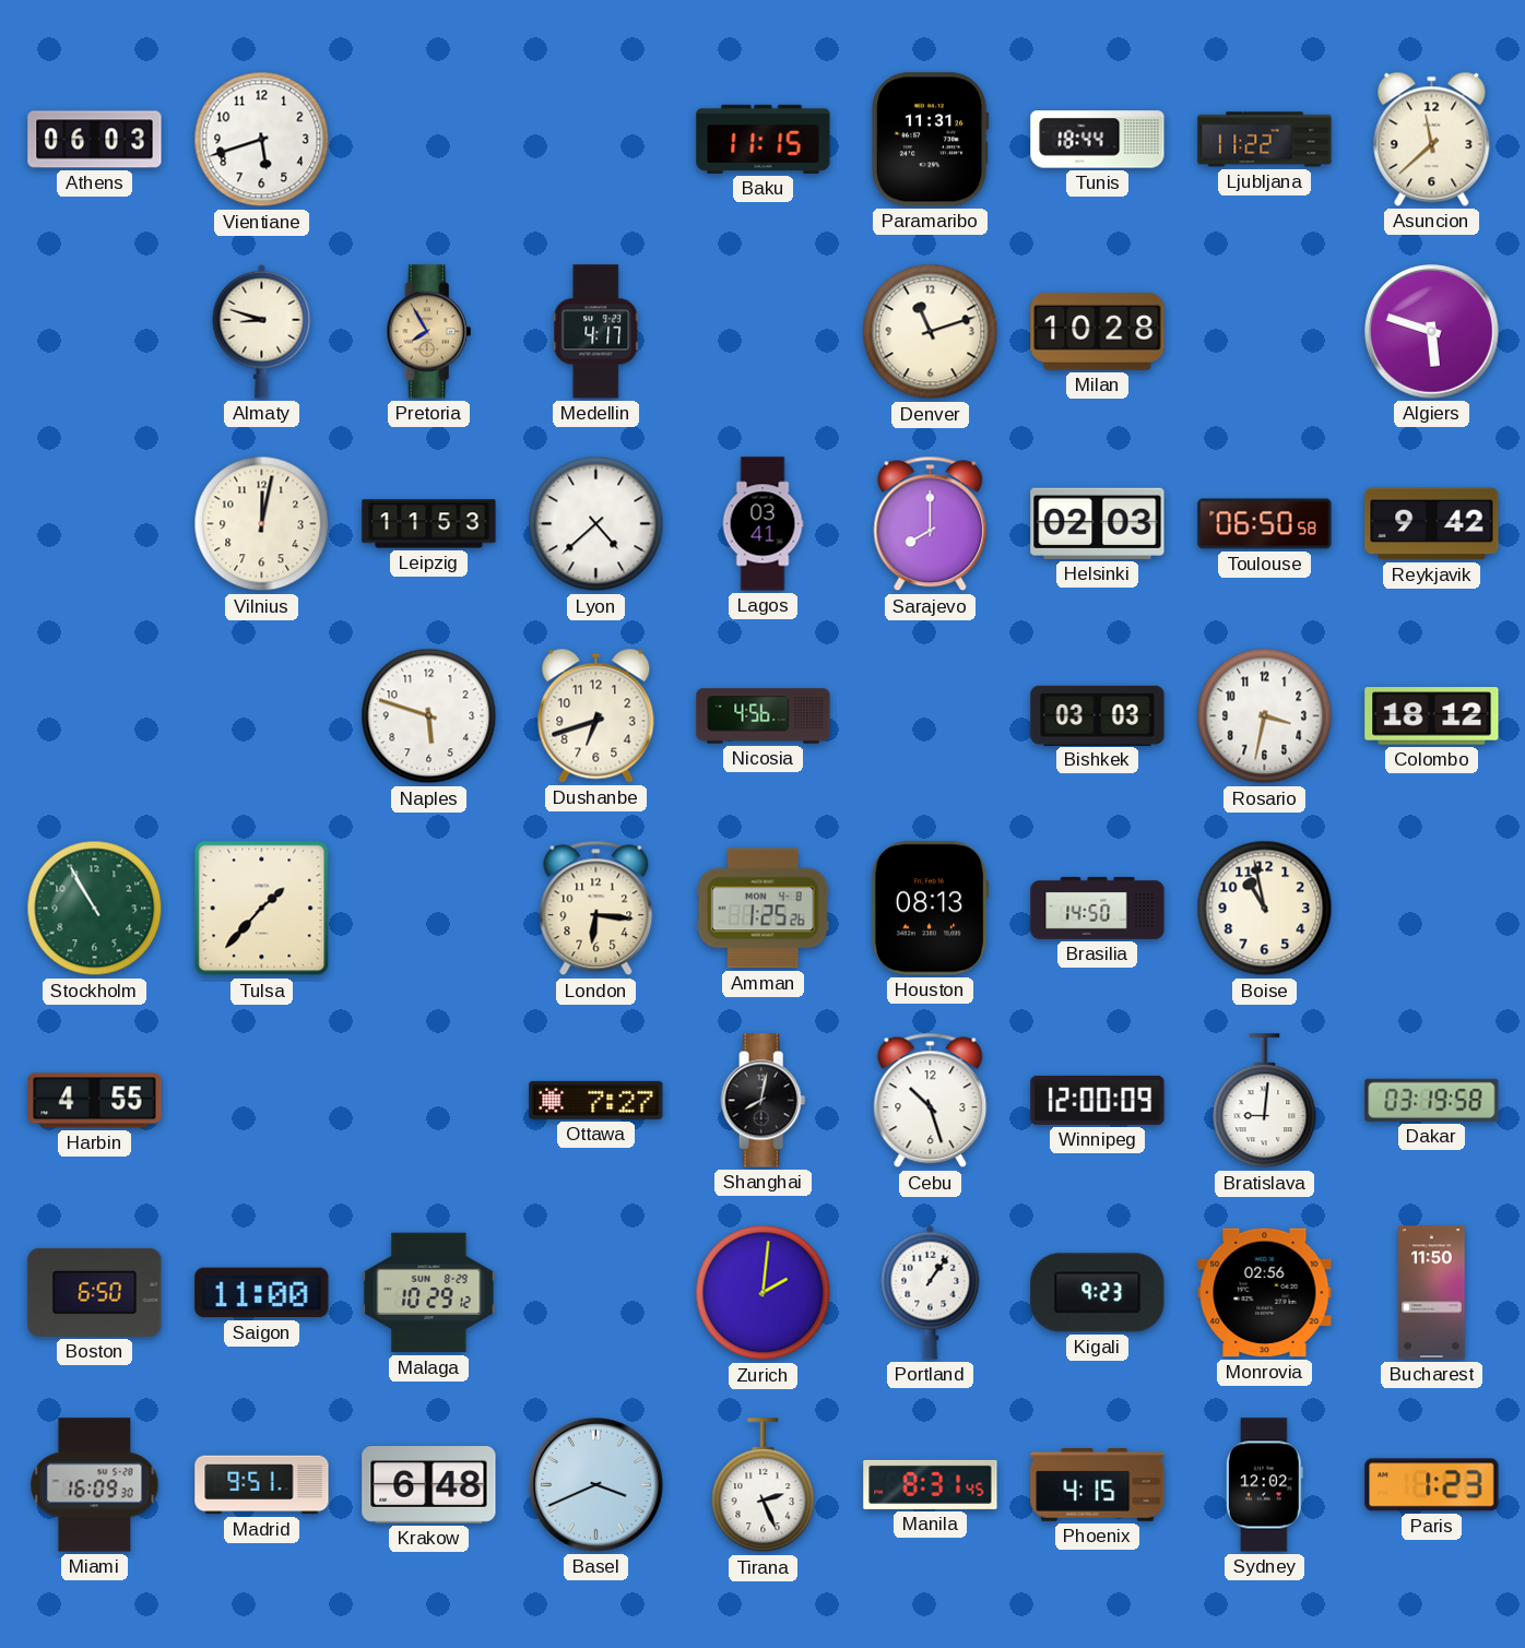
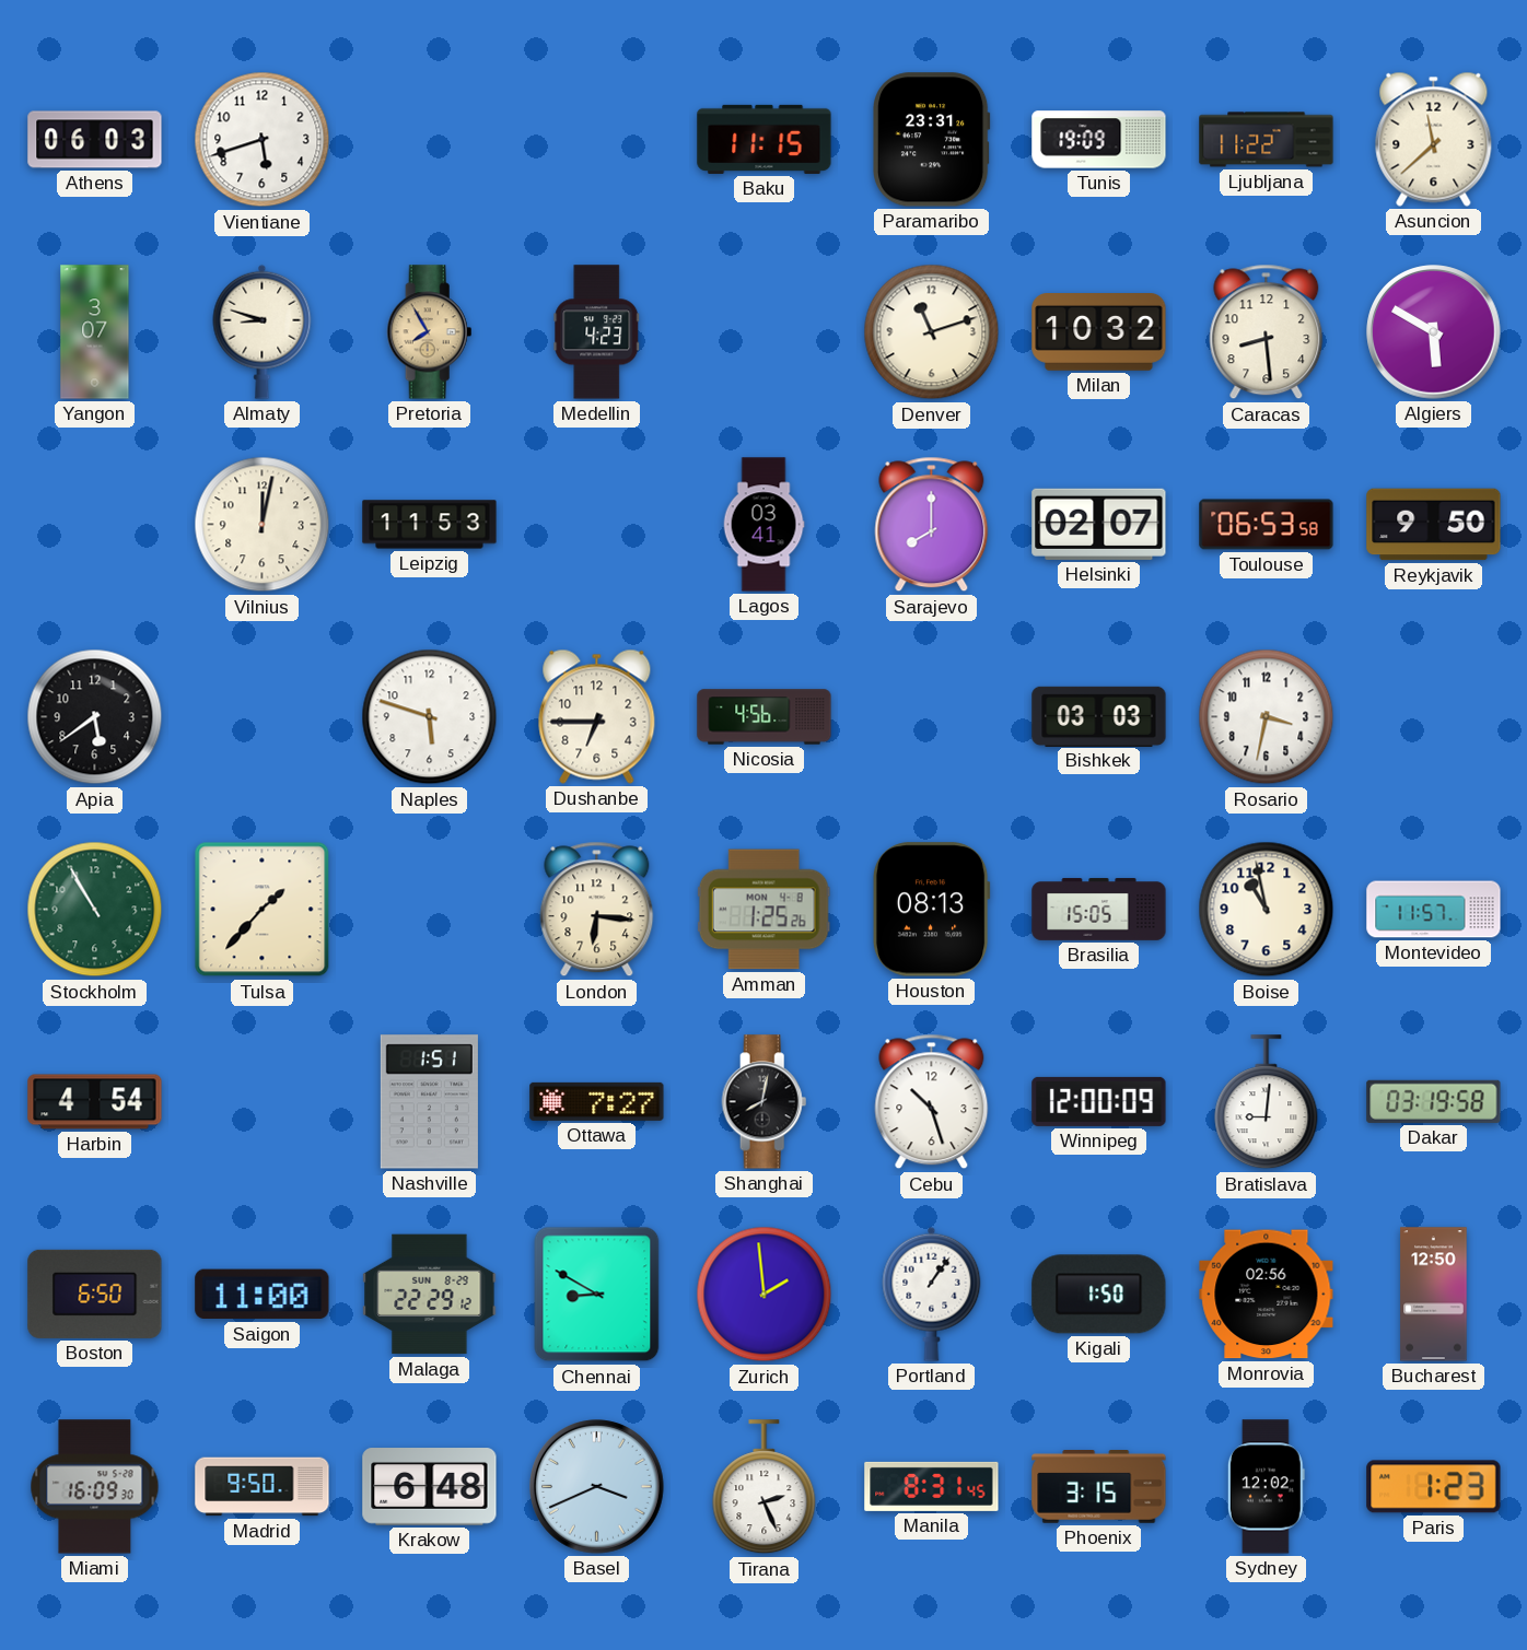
Paramaribo: 11:31 -> 23:31
Tunis: 18:44 -> 19:09
Yangon: none -> 3:07
Medellin: 4:17 -> 4:23
Milan: 10:28 -> 10:32
Caracas: none -> 8:29
Algiers: 5:48 -> 5:50
Lyon: 4:38 -> none
Helsinki: 02:03 -> 02:07
Toulouse: 06:50 -> 06:53
Reykjavik: 9:42 -> 9:50
Apia: none -> 5:39
Dushanbe: 6:42 -> 6:45
Colombo: 18:12 -> none
Brasilia: 14:50 -> 15:05
Montevideo: none -> 11:57
Harbin: 4:55 -> 4:54
Nashville: none -> 1:51
Malaga: 10:29 -> 22:29
Chennai: none -> 8:50
Zurich: 2:01 -> 1:59
Kigali: 9:23 -> 1:50
Bucharest: 11:50 -> 12:50
Madrid: 9:51 -> 9:50
Phoenix: 4:15 -> 3:15
